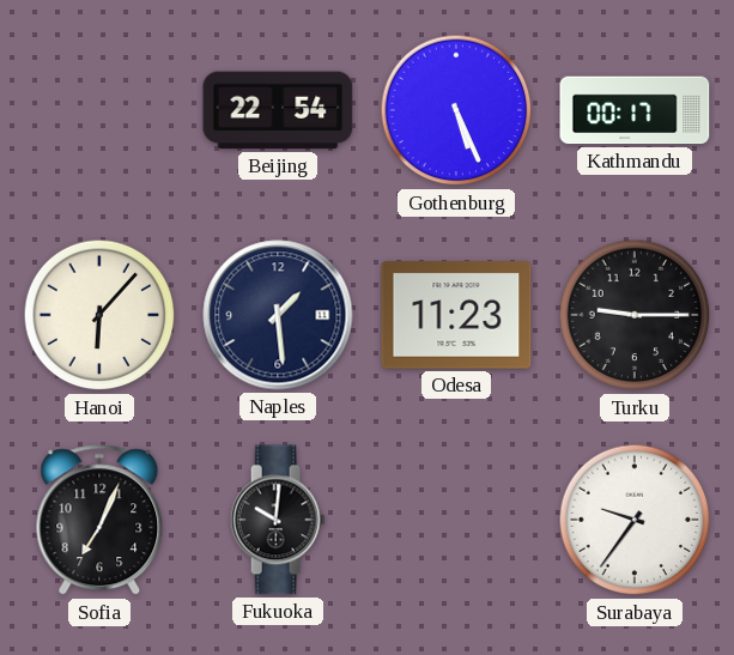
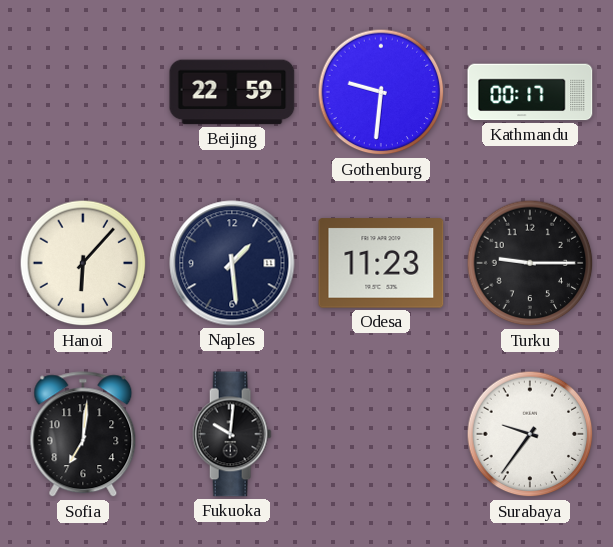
Beijing: 22:54 -> 22:59
Gothenburg: 5:26 -> 9:31
Sofia: 7:04 -> 7:01
